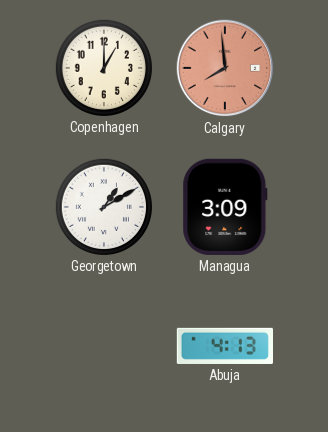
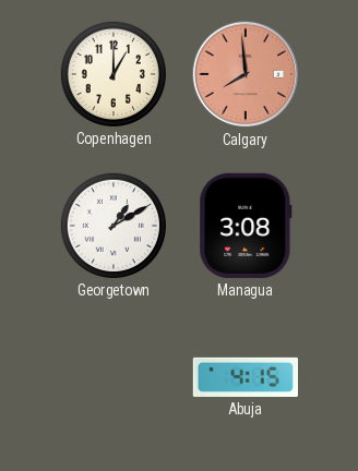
Managua: 3:09 -> 3:08
Abuja: 4:13 -> 4:15
